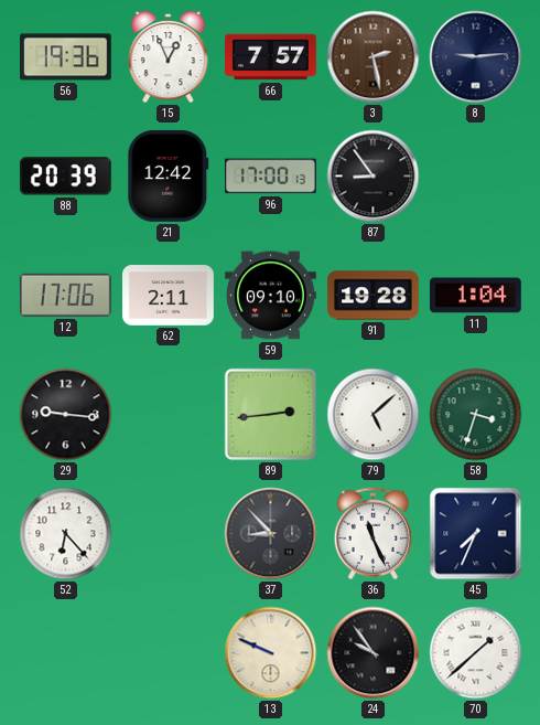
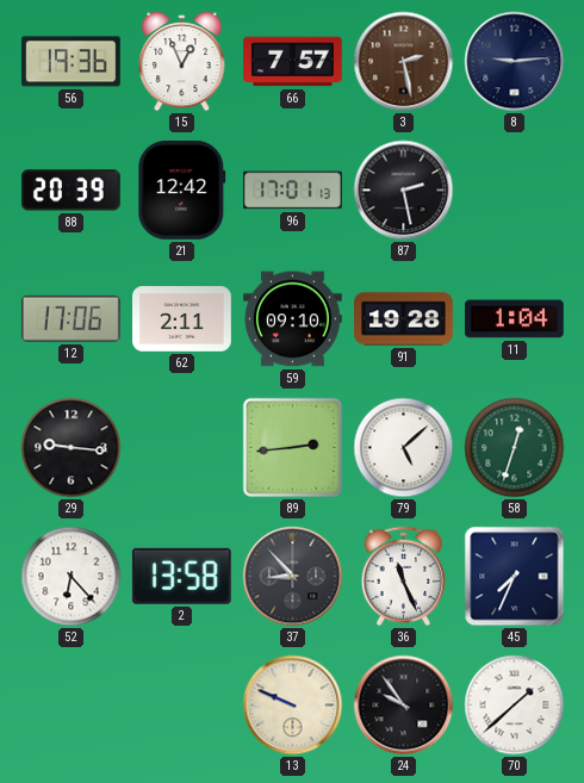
96: 17:00 -> 17:01
87: 8:54 -> 2:28
58: 3:33 -> 12:33
2: none -> 13:58
